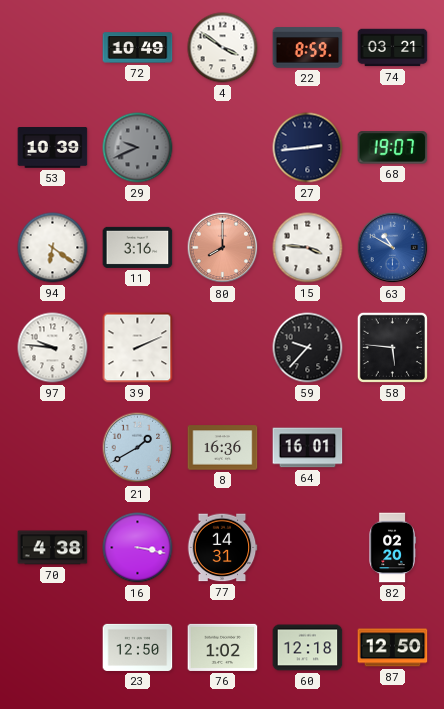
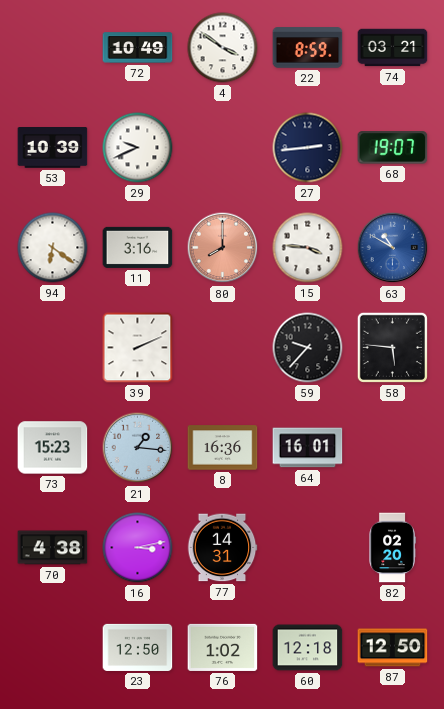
29 dial: grey -> white
97: 9:46 -> none
73: none -> 15:23
21: 1:40 -> 1:16
16: 3:17 -> 3:13
